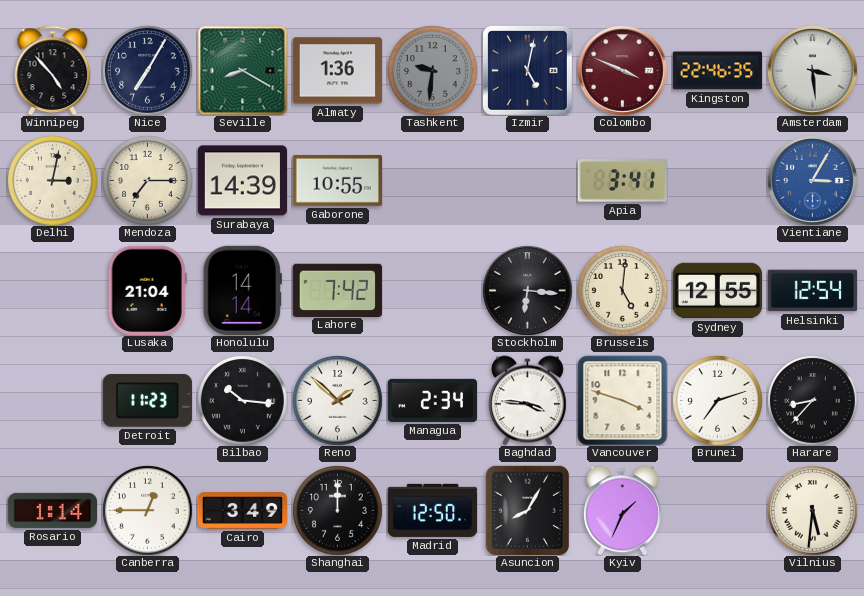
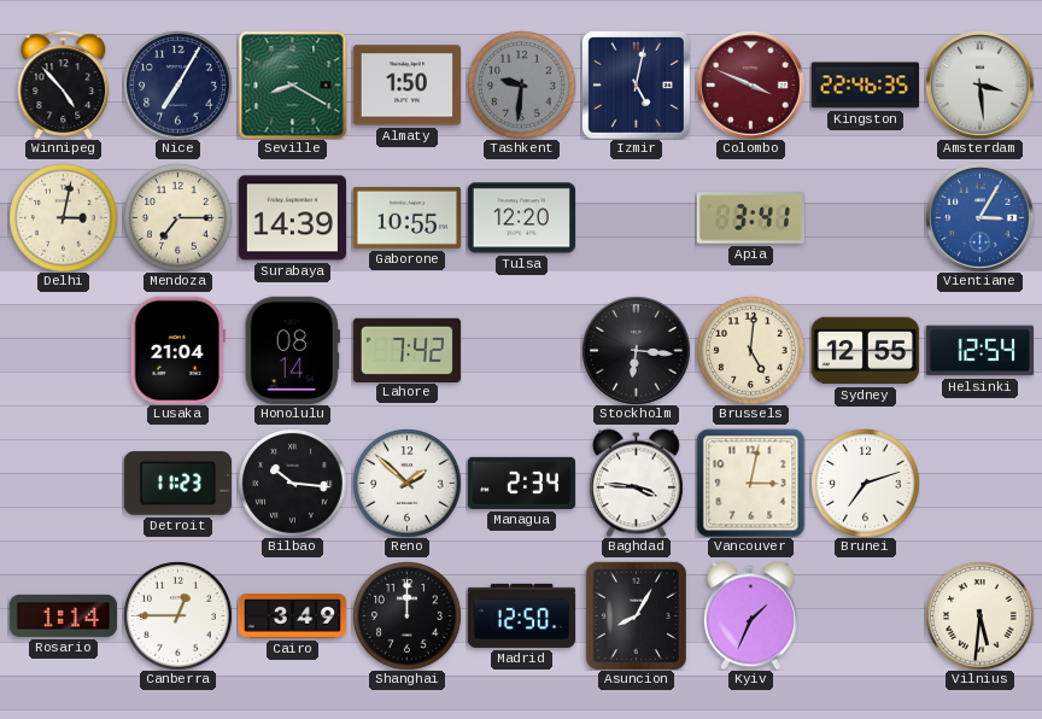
Almaty: 1:36 -> 1:50
Tulsa: none -> 12:20
Honolulu: 14:14 -> 08:14
Vancouver: 3:48 -> 3:02
Harare: 8:37 -> none
